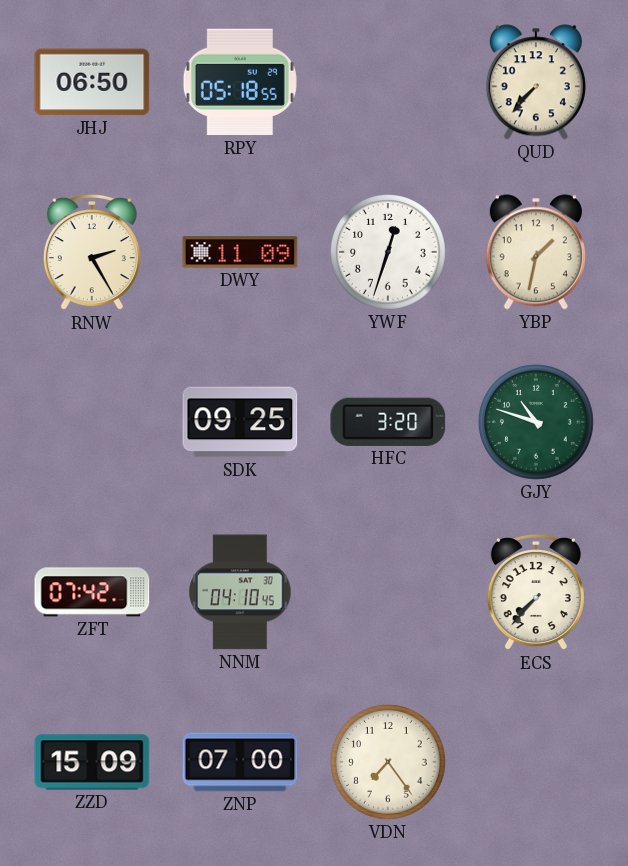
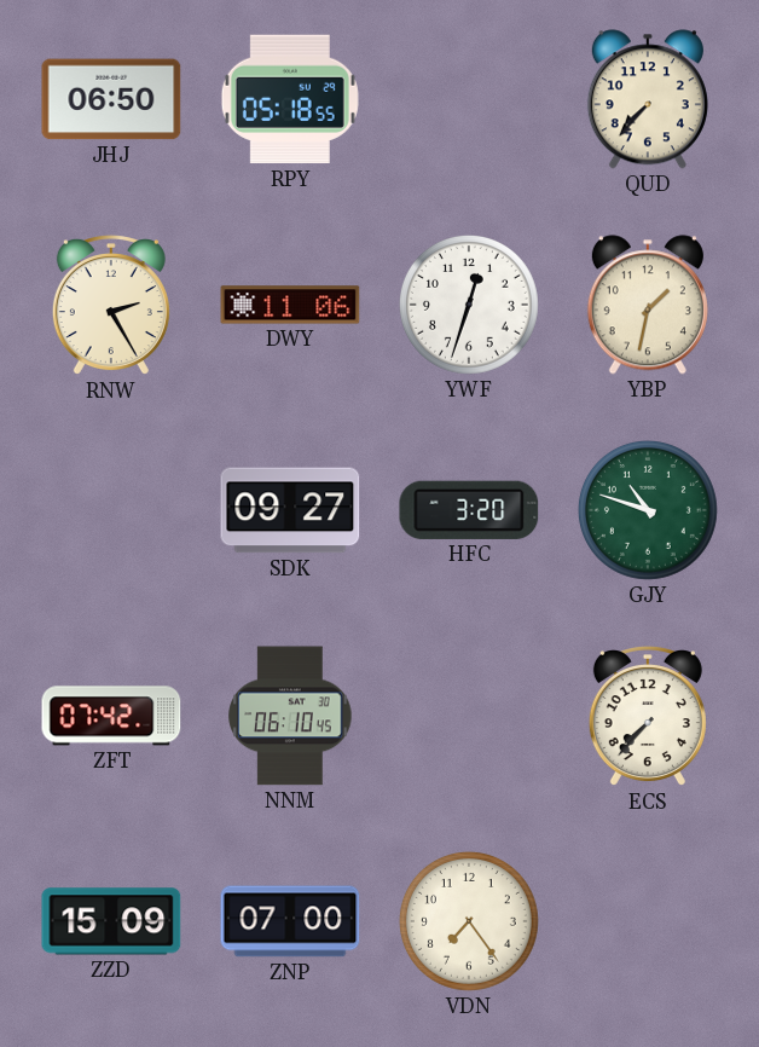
DWY: 11:09 -> 11:06
SDK: 09:25 -> 09:27
NNM: 04:10 -> 06:10
